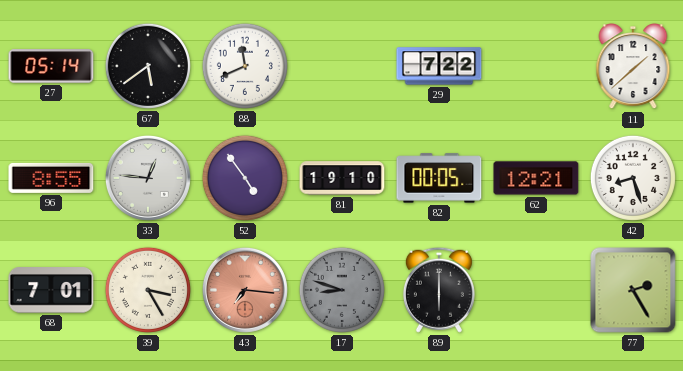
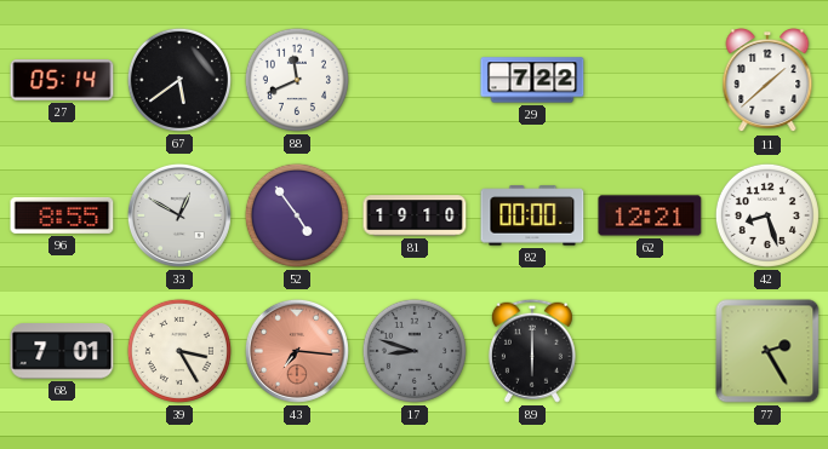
33: 12:46 -> 12:50
82: 00:05 -> 00:00
